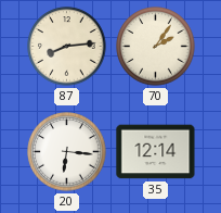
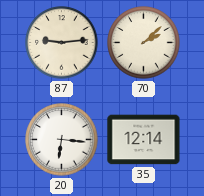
87: 8:14 -> 9:14
70: 2:06 -> 2:08
